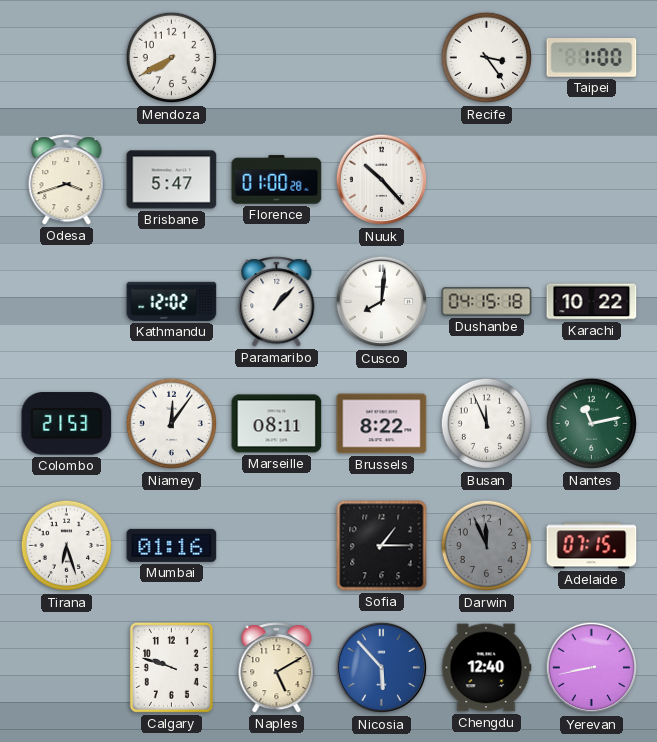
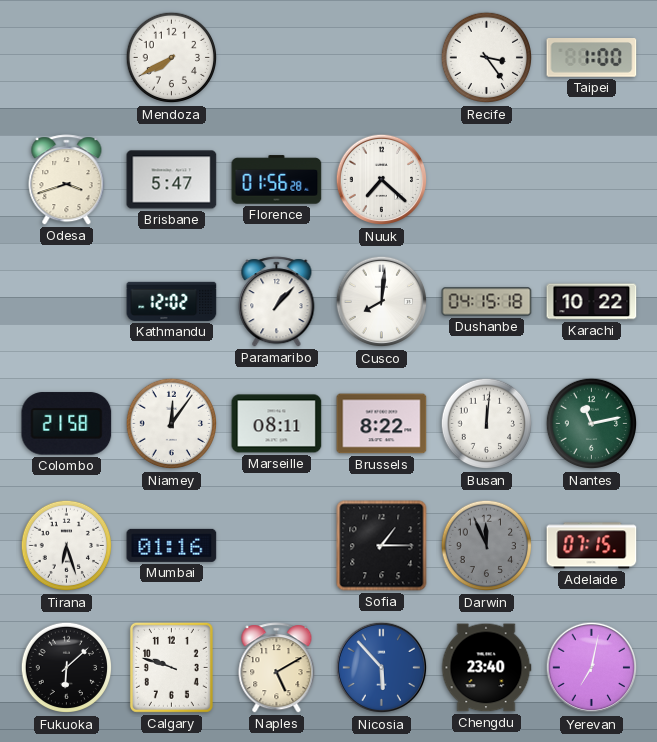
Florence: 01:00 -> 01:56
Nuuk: 10:23 -> 7:22
Colombo: 21:53 -> 21:58
Busan: 11:56 -> 12:01
Fukuoka: none -> 6:08
Chengdu: 12:40 -> 23:40
Yerevan: 8:43 -> 7:02
